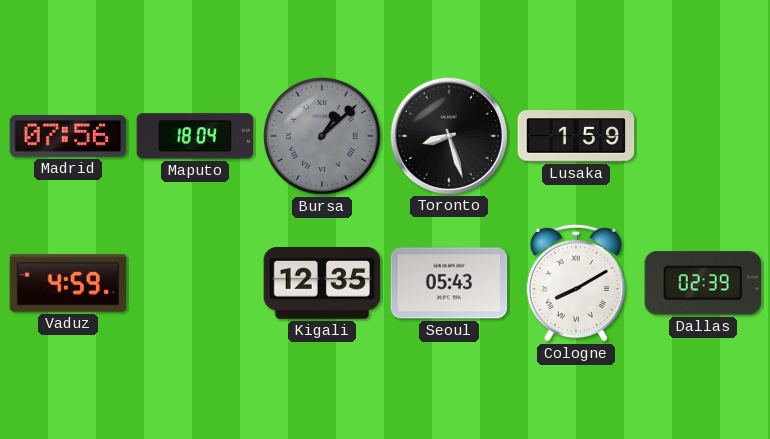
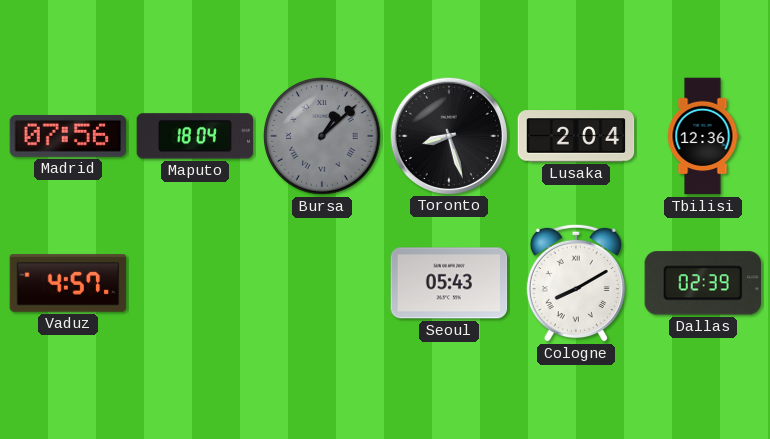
Lusaka: 1:59 -> 2:04
Tbilisi: none -> 12:36
Vaduz: 4:59 -> 4:57
Kigali: 12:35 -> none
